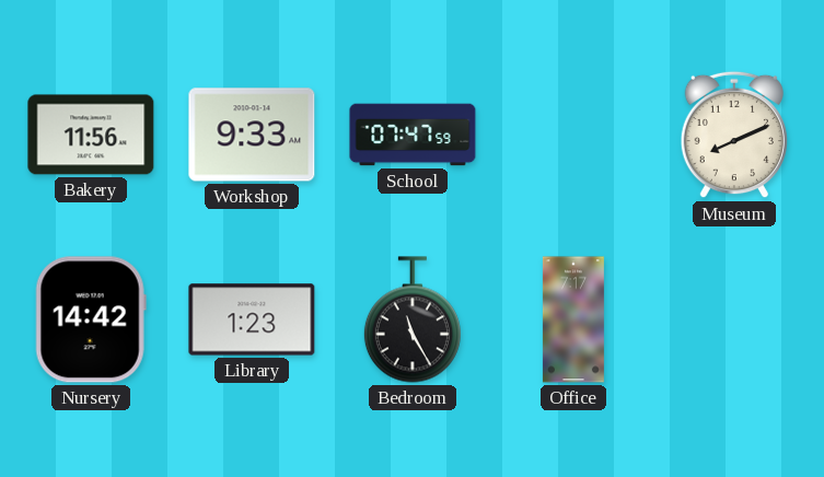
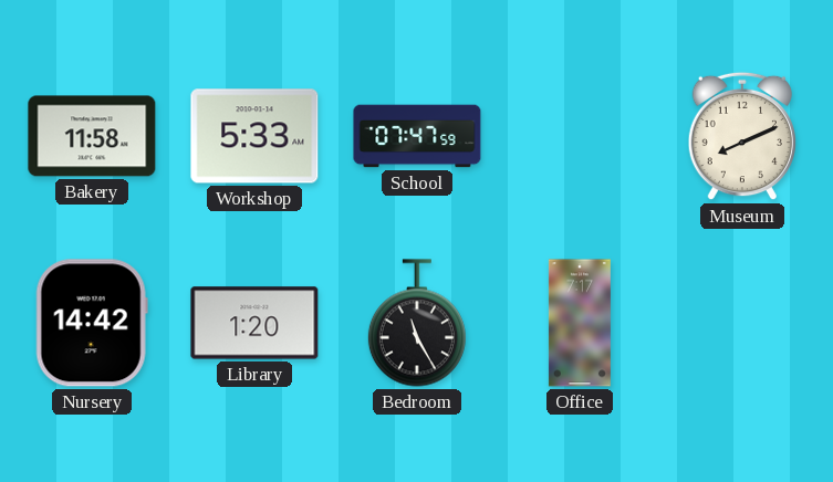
Bakery: 11:56 -> 11:58
Workshop: 9:33 -> 5:33
Library: 1:23 -> 1:20
